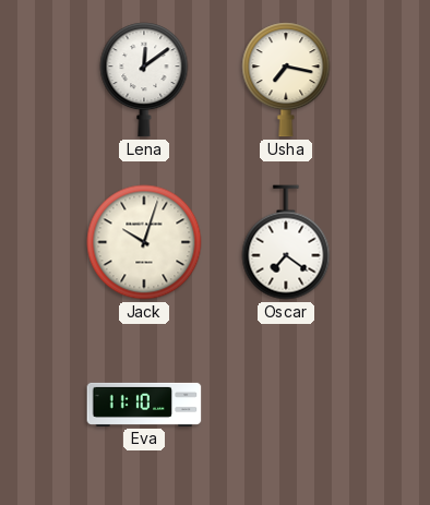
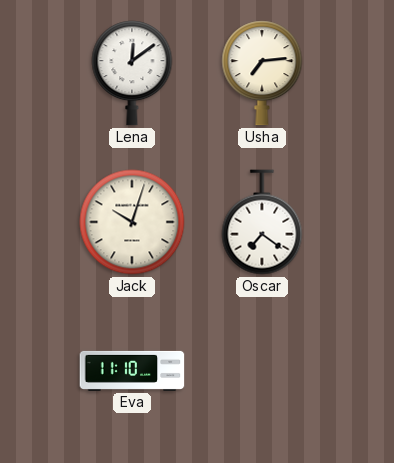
Usha: 7:17 -> 7:14
